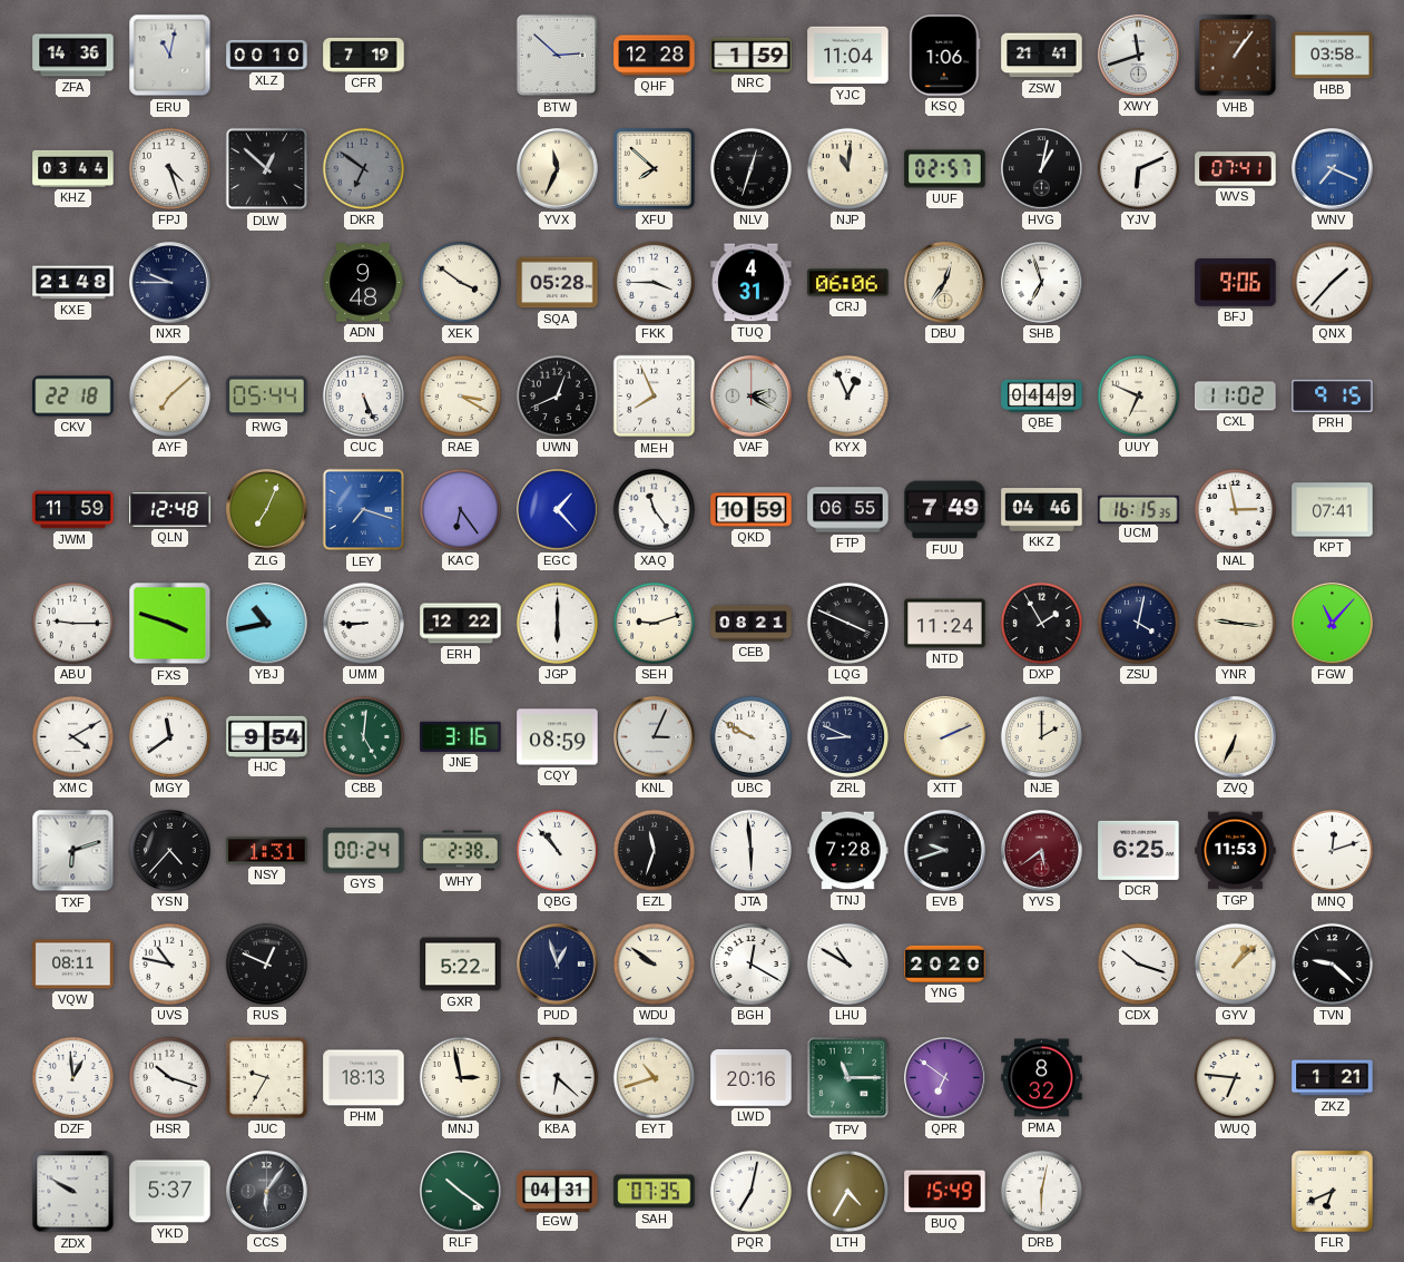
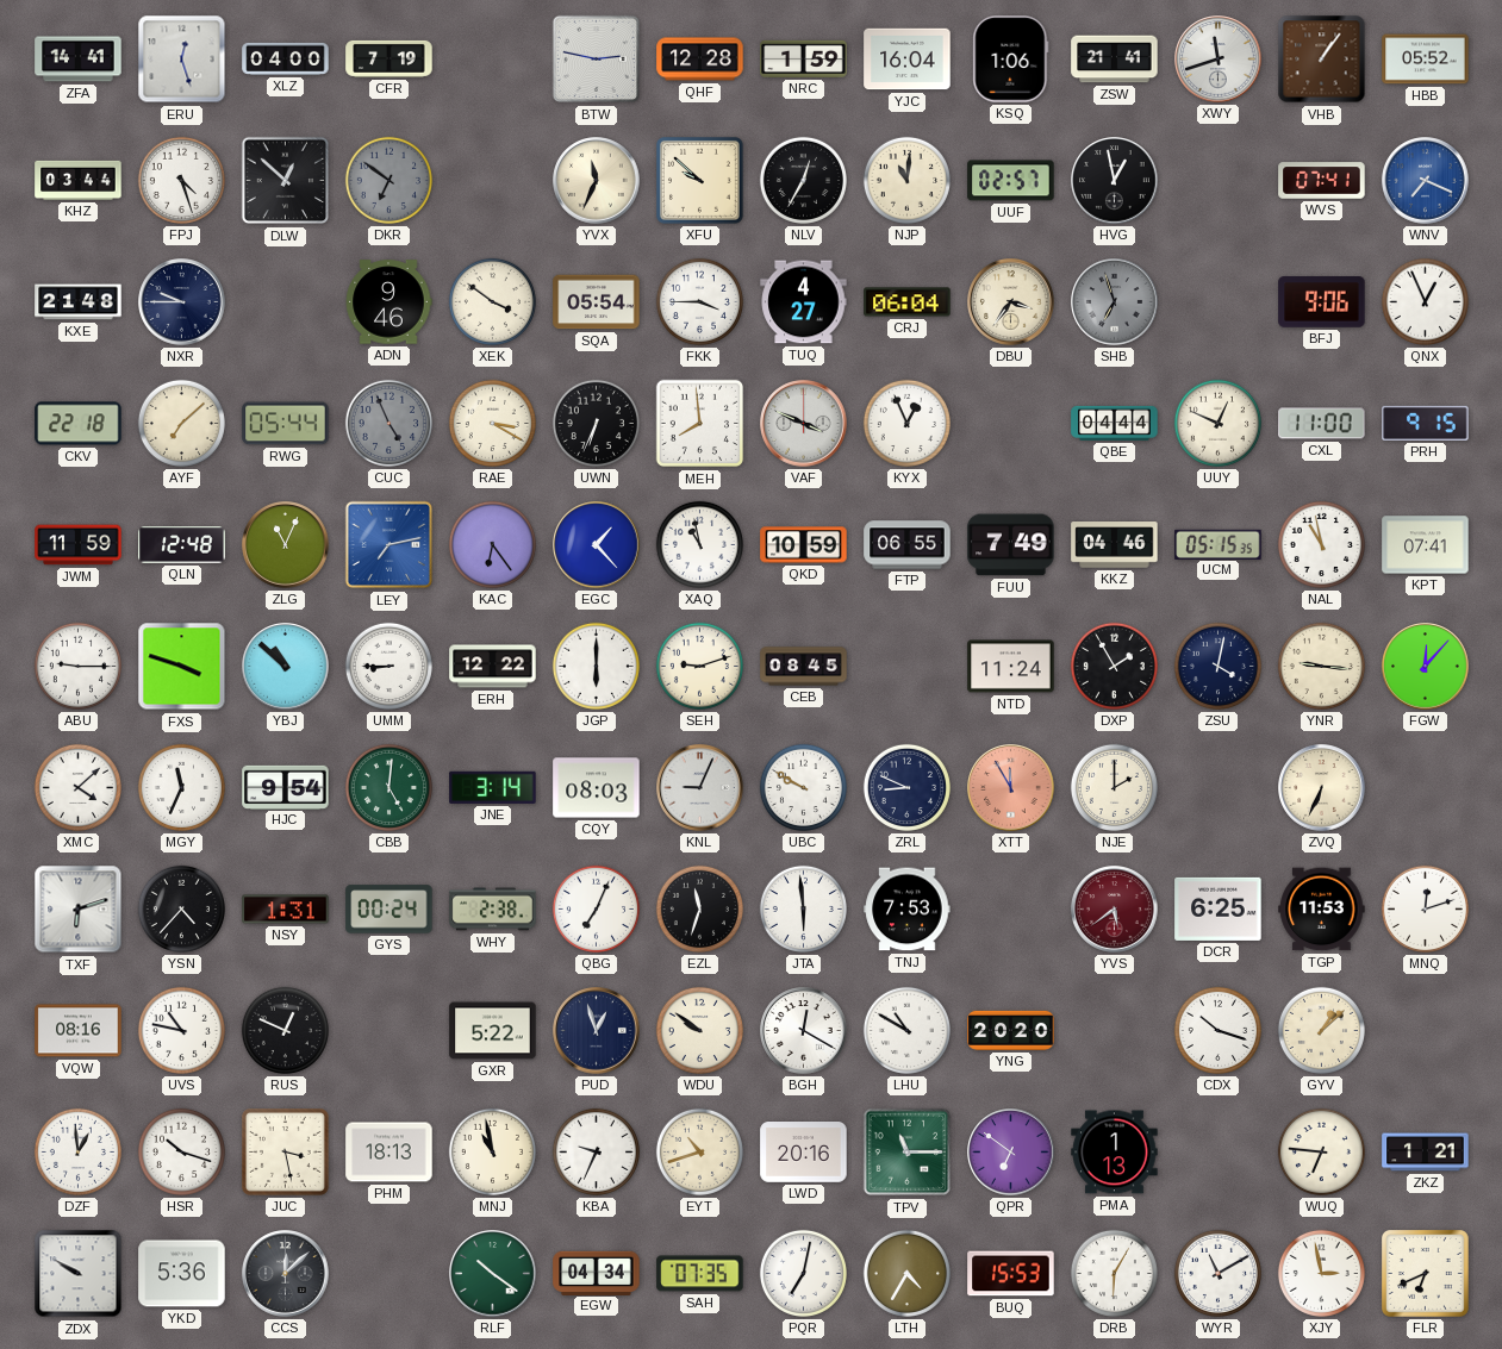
ZFA: 14:36 -> 14:41
ERU: 11:02 -> 12:27
XLZ: 00:10 -> 04:00
BTW: 2:52 -> 2:47
YJC: 11:04 -> 16:04
HBB: 03:58 -> 05:52
XFU: 7:52 -> 9:52
NLV: 12:33 -> 12:35
HVG: 1:02 -> 12:58
YJV: 6:11 -> none
ADN: 9:48 -> 9:46
SQA: 05:28 -> 05:54
TUQ: 4:31 -> 4:27
CRJ: 06:06 -> 06:04
DBU: 12:36 -> 3:36
SHB dial: white -> grey
QNX: 1:37 -> 12:56
CUC: 5:26 -> 4:56
CUC dial: white -> grey
UWN: 12:41 -> 6:34
MEH: 7:56 -> 7:59
VAF: 2:20 -> 3:49
QBE: 04:49 -> 04:44
UUY: 6:49 -> 12:49
CXL: 11:02 -> 11:00
ZLG: 7:04 -> 11:04
LEY: 7:18 -> 7:13
XAQ: 11:24 -> 10:58
UCM: 16:15 -> 05:15
NAL: 2:58 -> 10:58
YBJ: 10:43 -> 10:52
CEB: 08:21 -> 08:45
LQG: 3:49 -> none
FGW: 11:07 -> 12:07
XMC: 4:10 -> 4:08
MGY: 11:39 -> 11:34
JNE: 3:16 -> 3:14
CQY: 08:59 -> 08:03
KNL: 3:04 -> 9:04
XTT: 2:11 -> 11:55
XTT dial: cream -> salmon
QBG: 10:53 -> 7:04
TNJ: 7:28 -> 7:53
EVB: 9:42 -> none
VQW: 08:11 -> 08:16
TVN: 9:22 -> none
JUC: 9:35 -> 3:28
MNJ: 2:58 -> 10:58
KBA: 6:22 -> 9:34
PMA: 8:32 -> 1:13
YKD: 5:37 -> 5:36
CCS: 6:06 -> 12:08
EGW: 04:31 -> 04:34
BUQ: 15:49 -> 15:53
DRB: 6:02 -> 6:05
WYR: none -> 11:10
XJY: none -> 2:58
